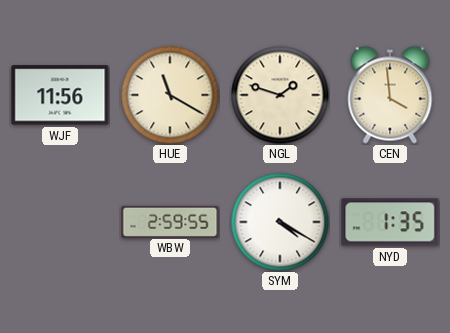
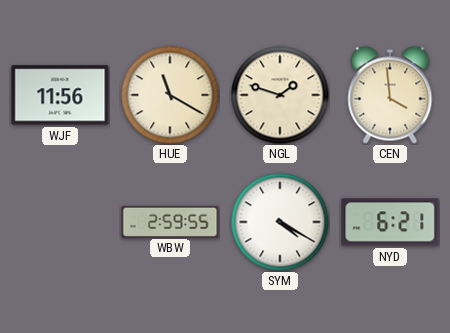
NYD: 1:35 -> 6:21
